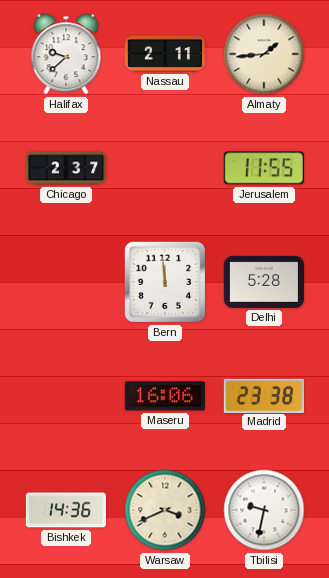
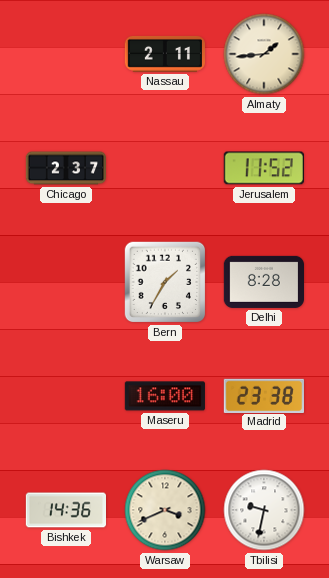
Halifax: 9:38 -> none
Jerusalem: 11:55 -> 11:52
Bern: 11:59 -> 1:35
Delhi: 5:28 -> 8:28
Maseru: 16:06 -> 16:00
